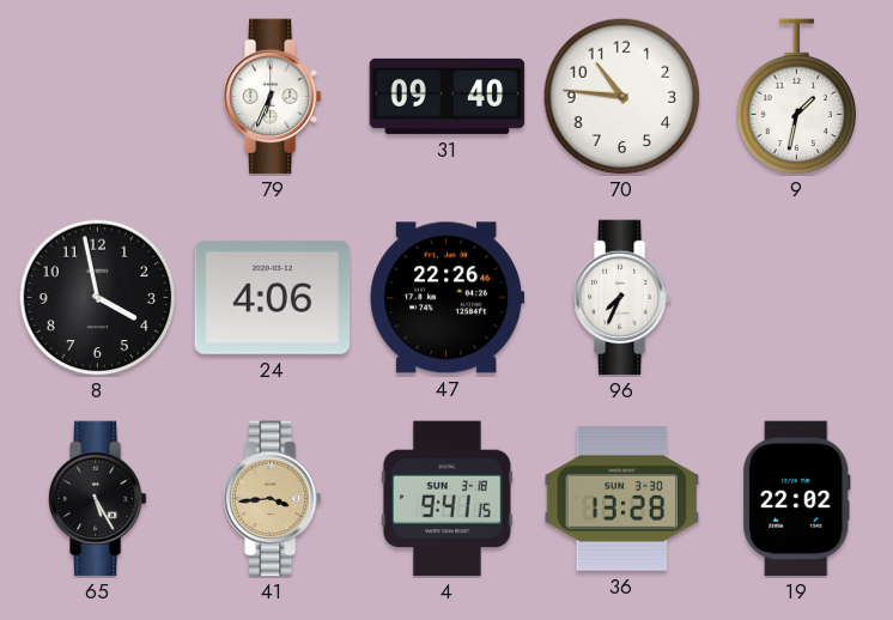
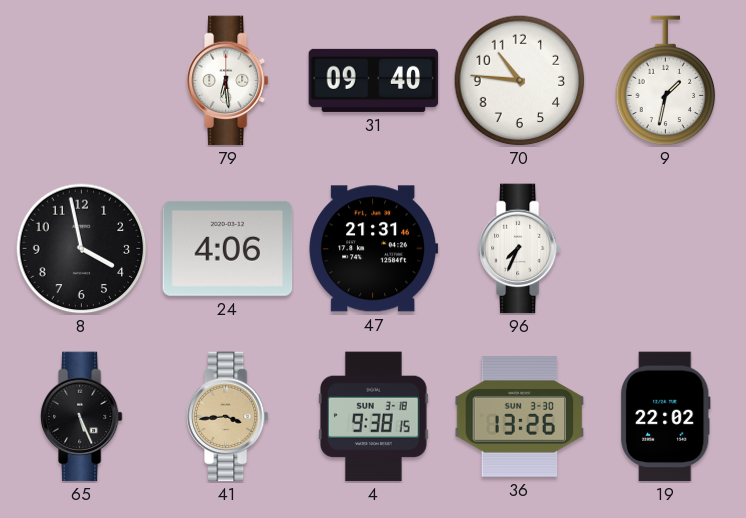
79: 6:34 -> 6:29
47: 22:26 -> 21:31
65: 5:25 -> 5:26
4: 9:41 -> 9:38
36: 13:28 -> 13:26
